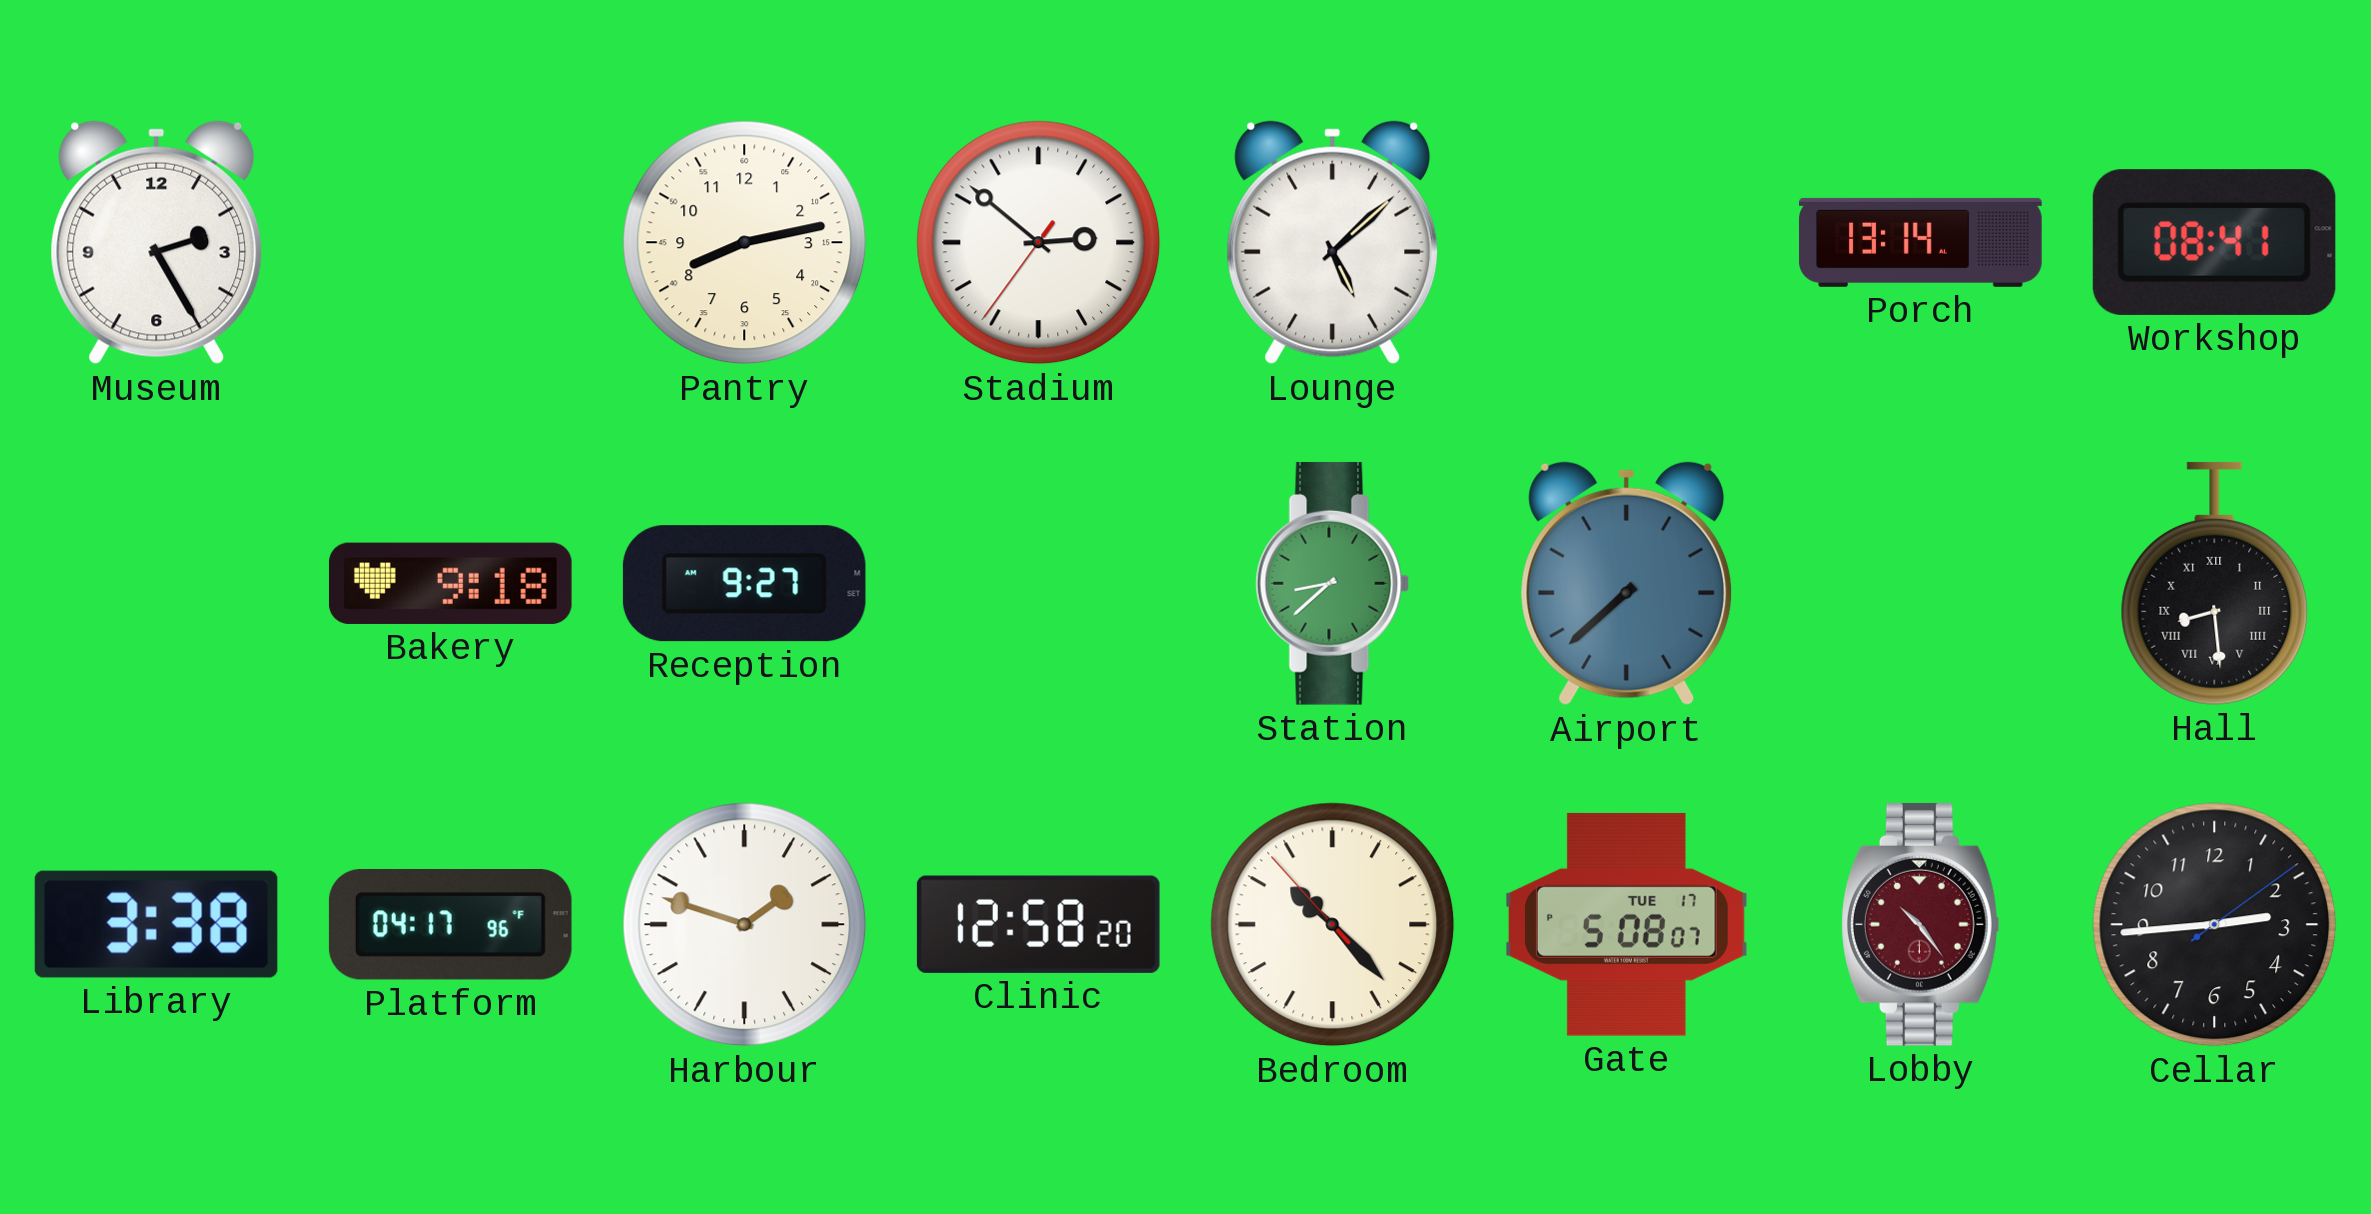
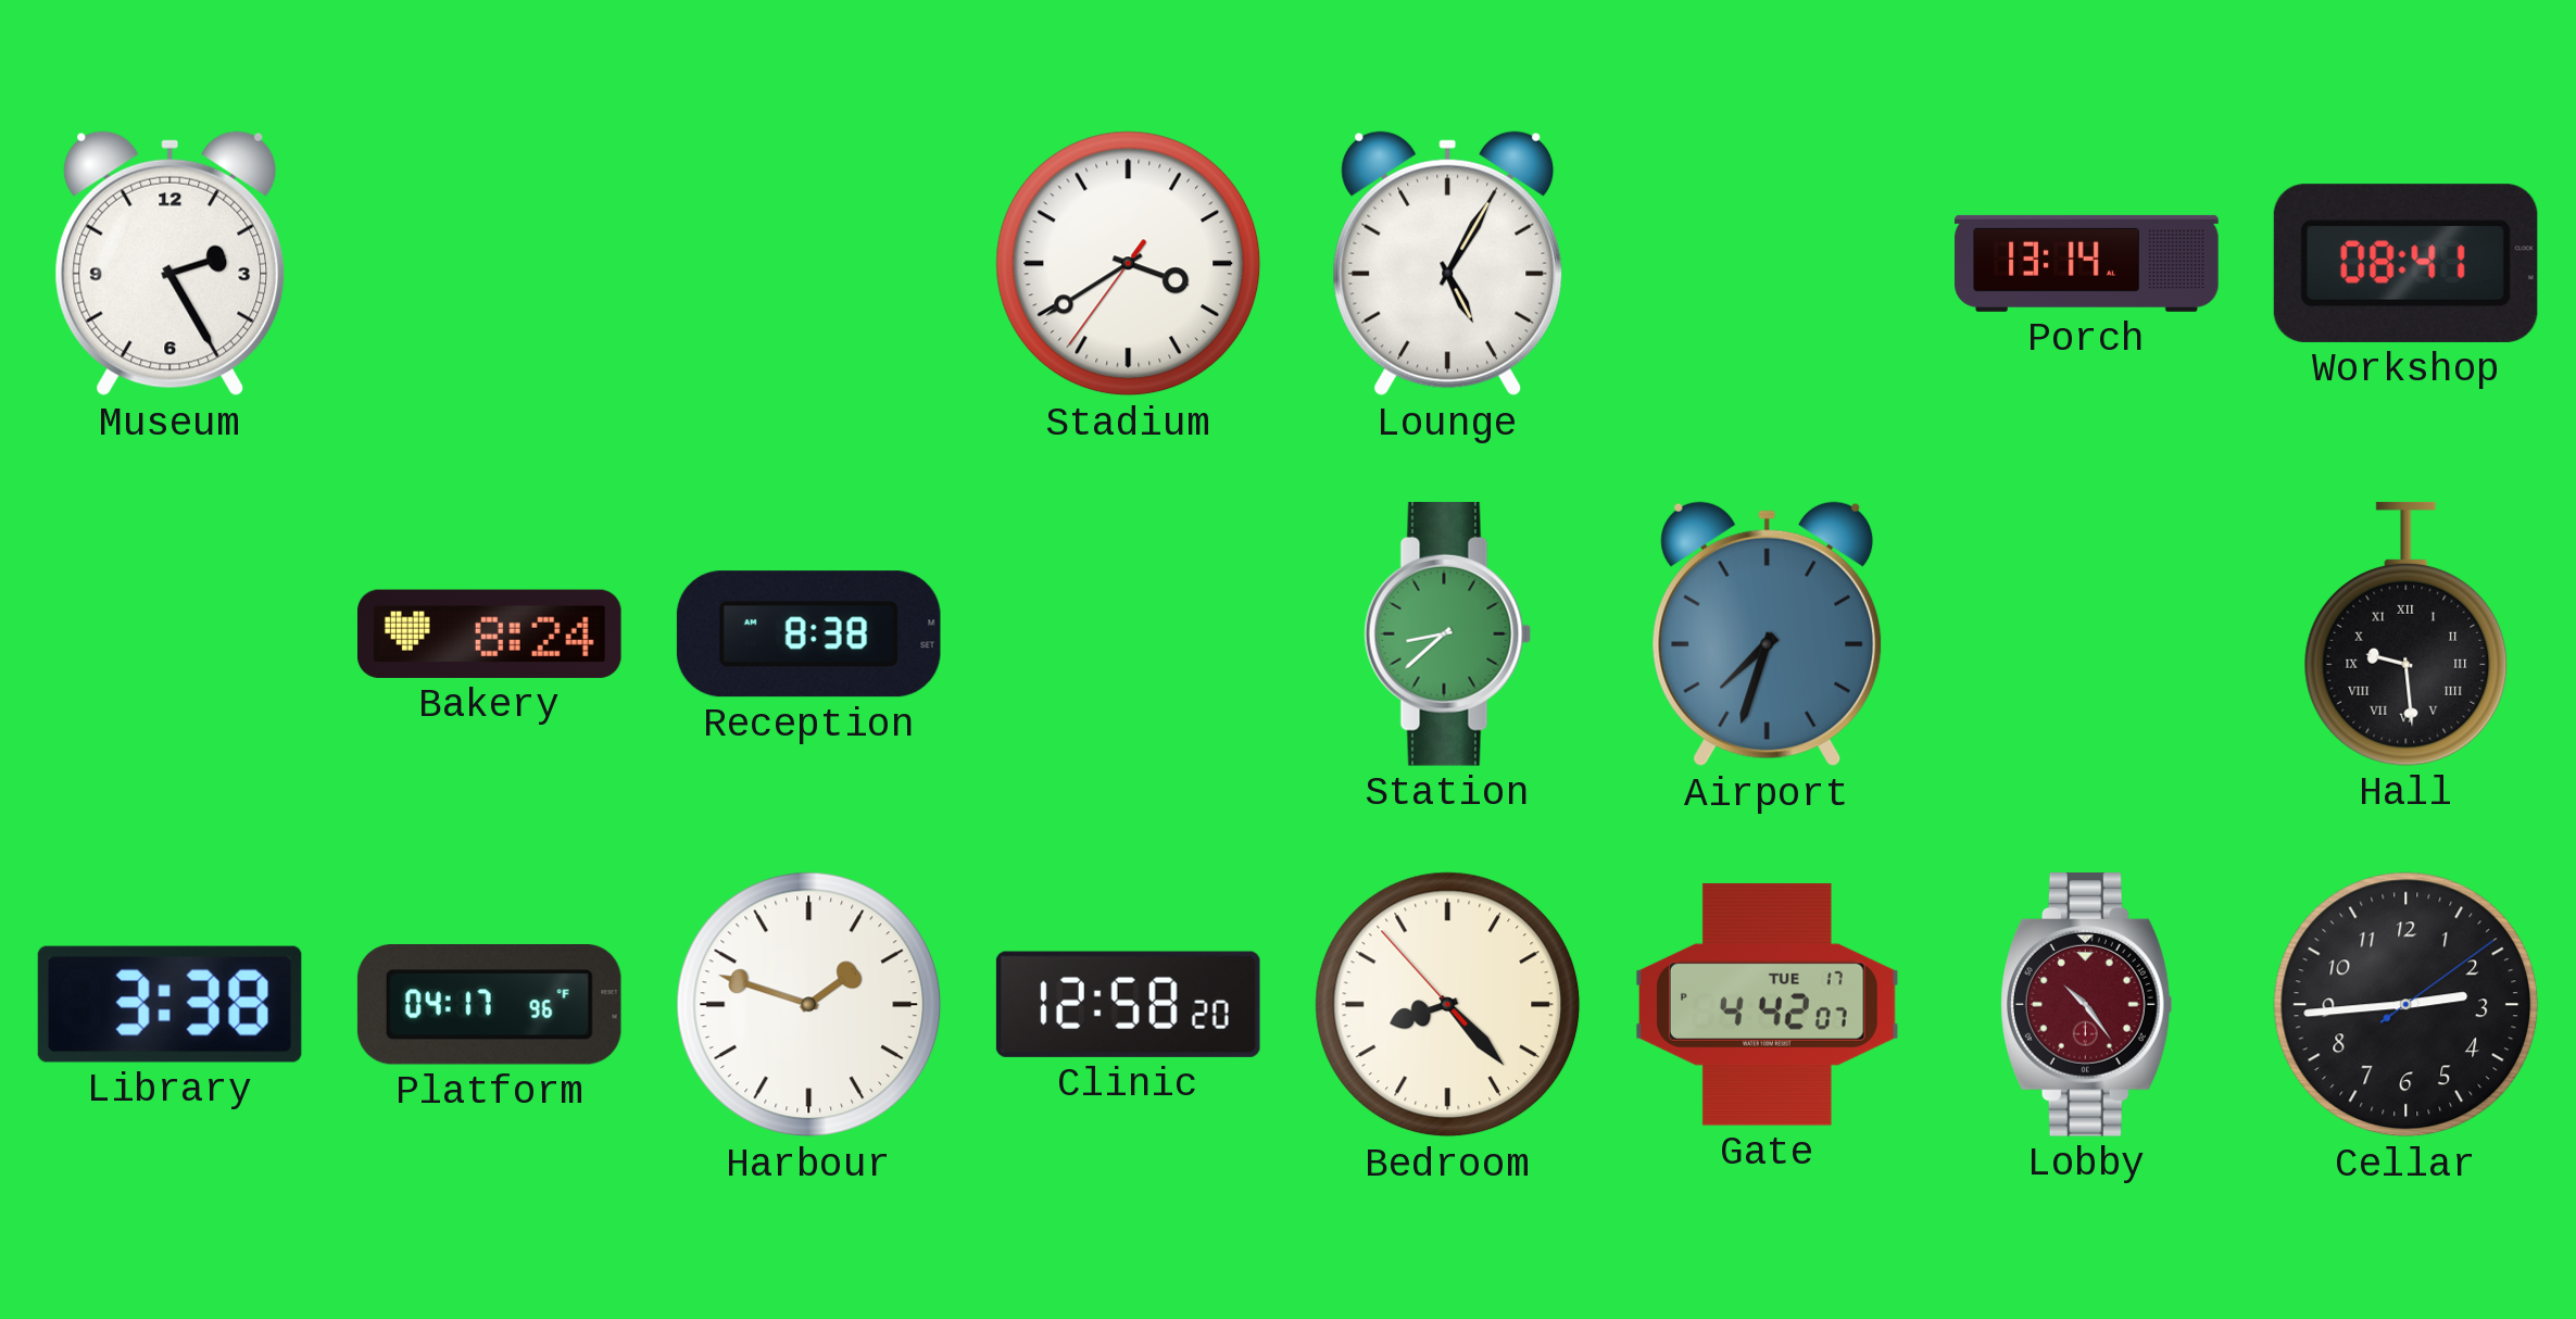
Pantry: 8:13 -> none
Stadium: 2:51 -> 3:39
Lounge: 5:08 -> 5:05
Bakery: 9:18 -> 8:24
Reception: 9:27 -> 8:38
Airport: 7:38 -> 7:33
Hall: 8:29 -> 9:29
Bedroom: 10:22 -> 8:22
Gate: 5:08 -> 4:42
